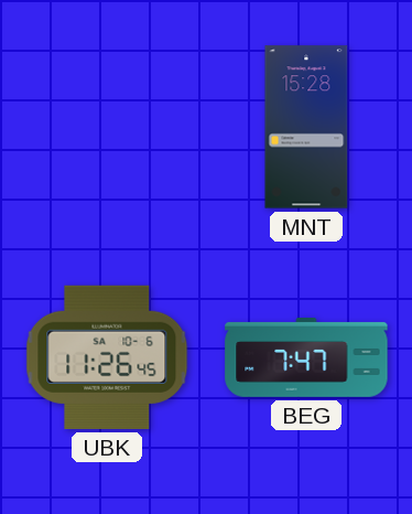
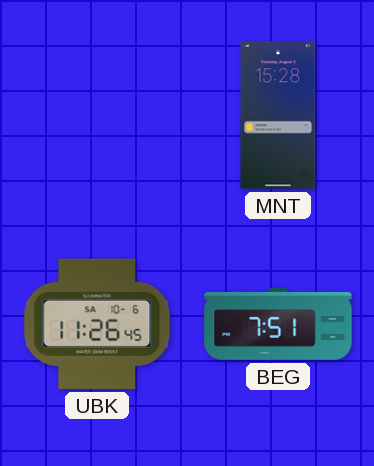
BEG: 7:47 -> 7:51
